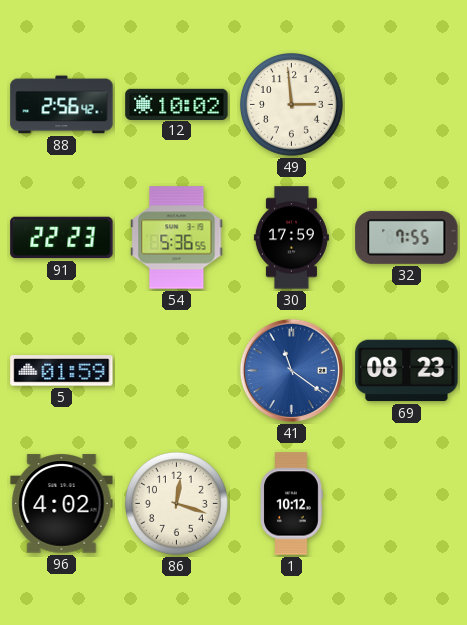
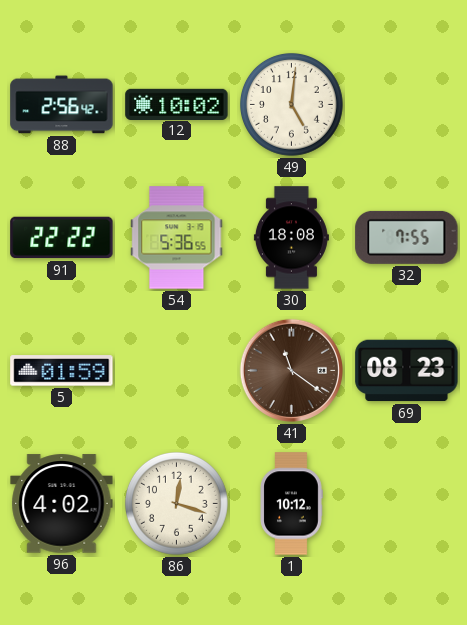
49: 2:59 -> 5:01
91: 22:23 -> 22:22
30: 17:59 -> 18:08
41 dial: blue -> brown
